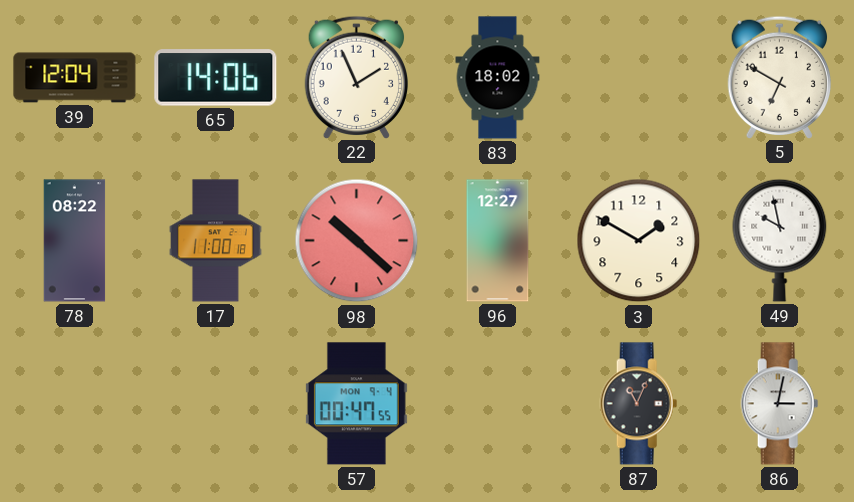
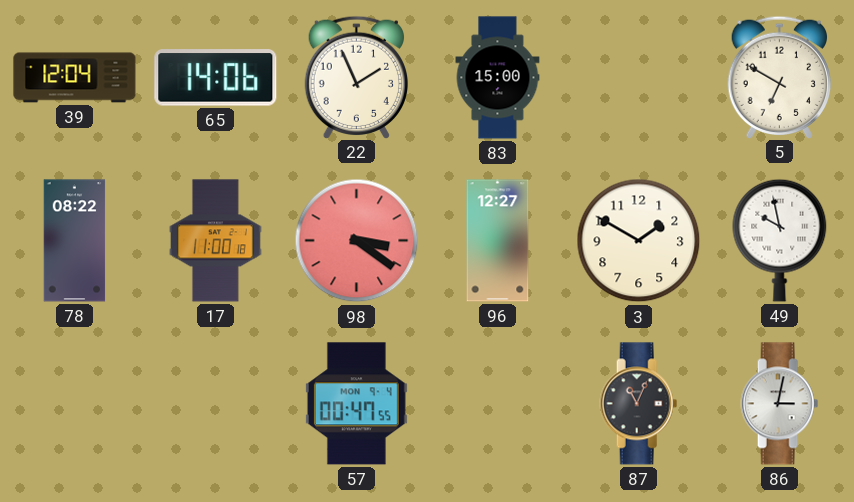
83: 18:02 -> 15:00
98: 10:22 -> 3:21
